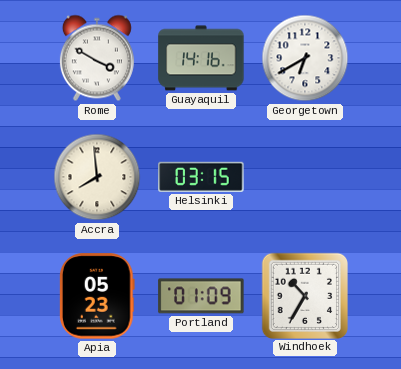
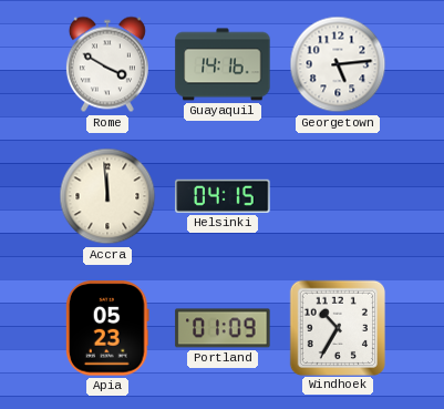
Georgetown: 6:40 -> 5:14
Accra: 7:59 -> 11:59
Helsinki: 03:15 -> 04:15
